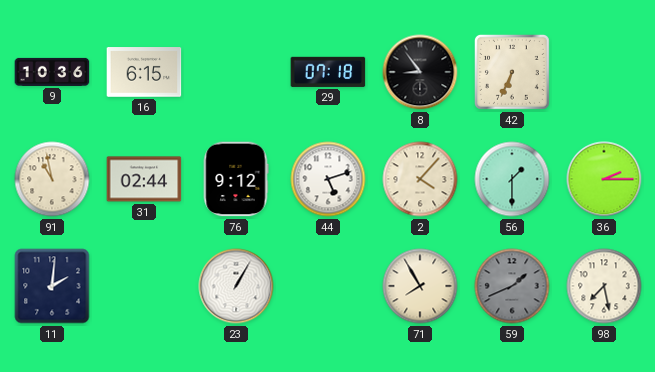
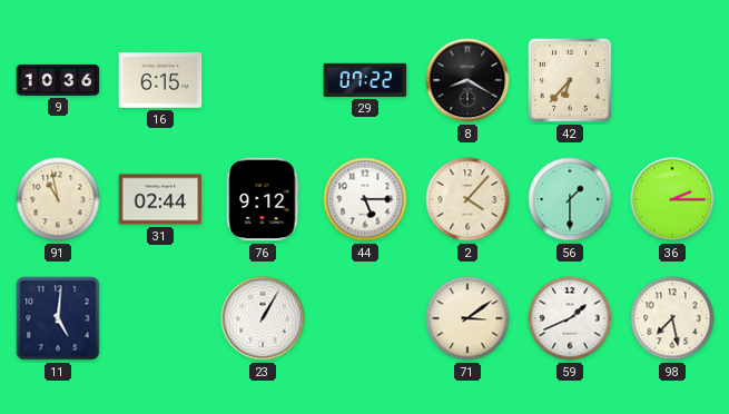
29: 07:18 -> 07:22
8: 8:54 -> 8:20
42: 6:34 -> 6:37
44: 5:12 -> 5:15
11: 2:01 -> 5:01
71: 7:55 -> 3:09
59 dial: grey -> white
